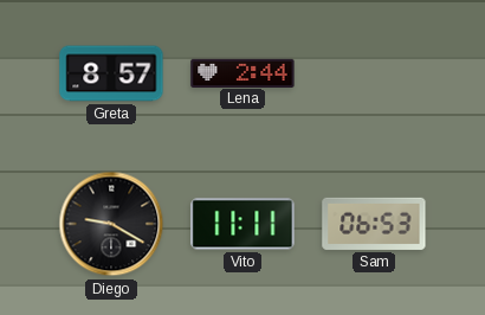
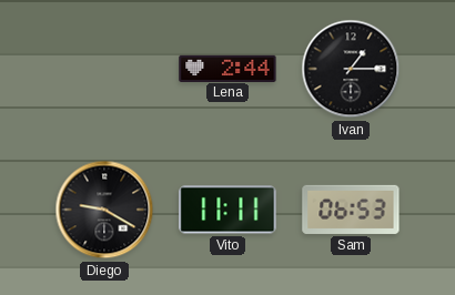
Greta: 8:57 -> none
Ivan: none -> 1:15
